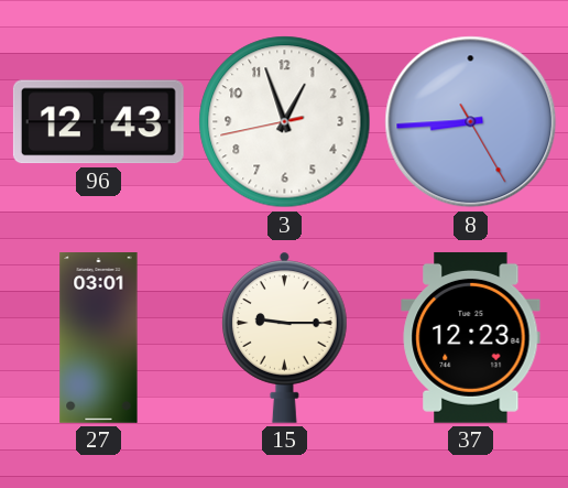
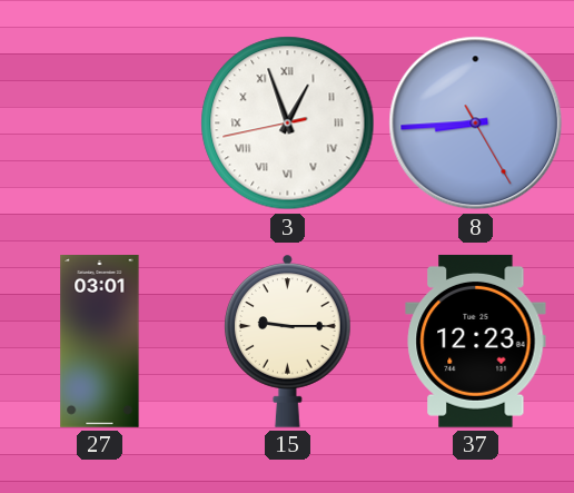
96: 12:43 -> none
3 numerals: Arabic -> Roman
